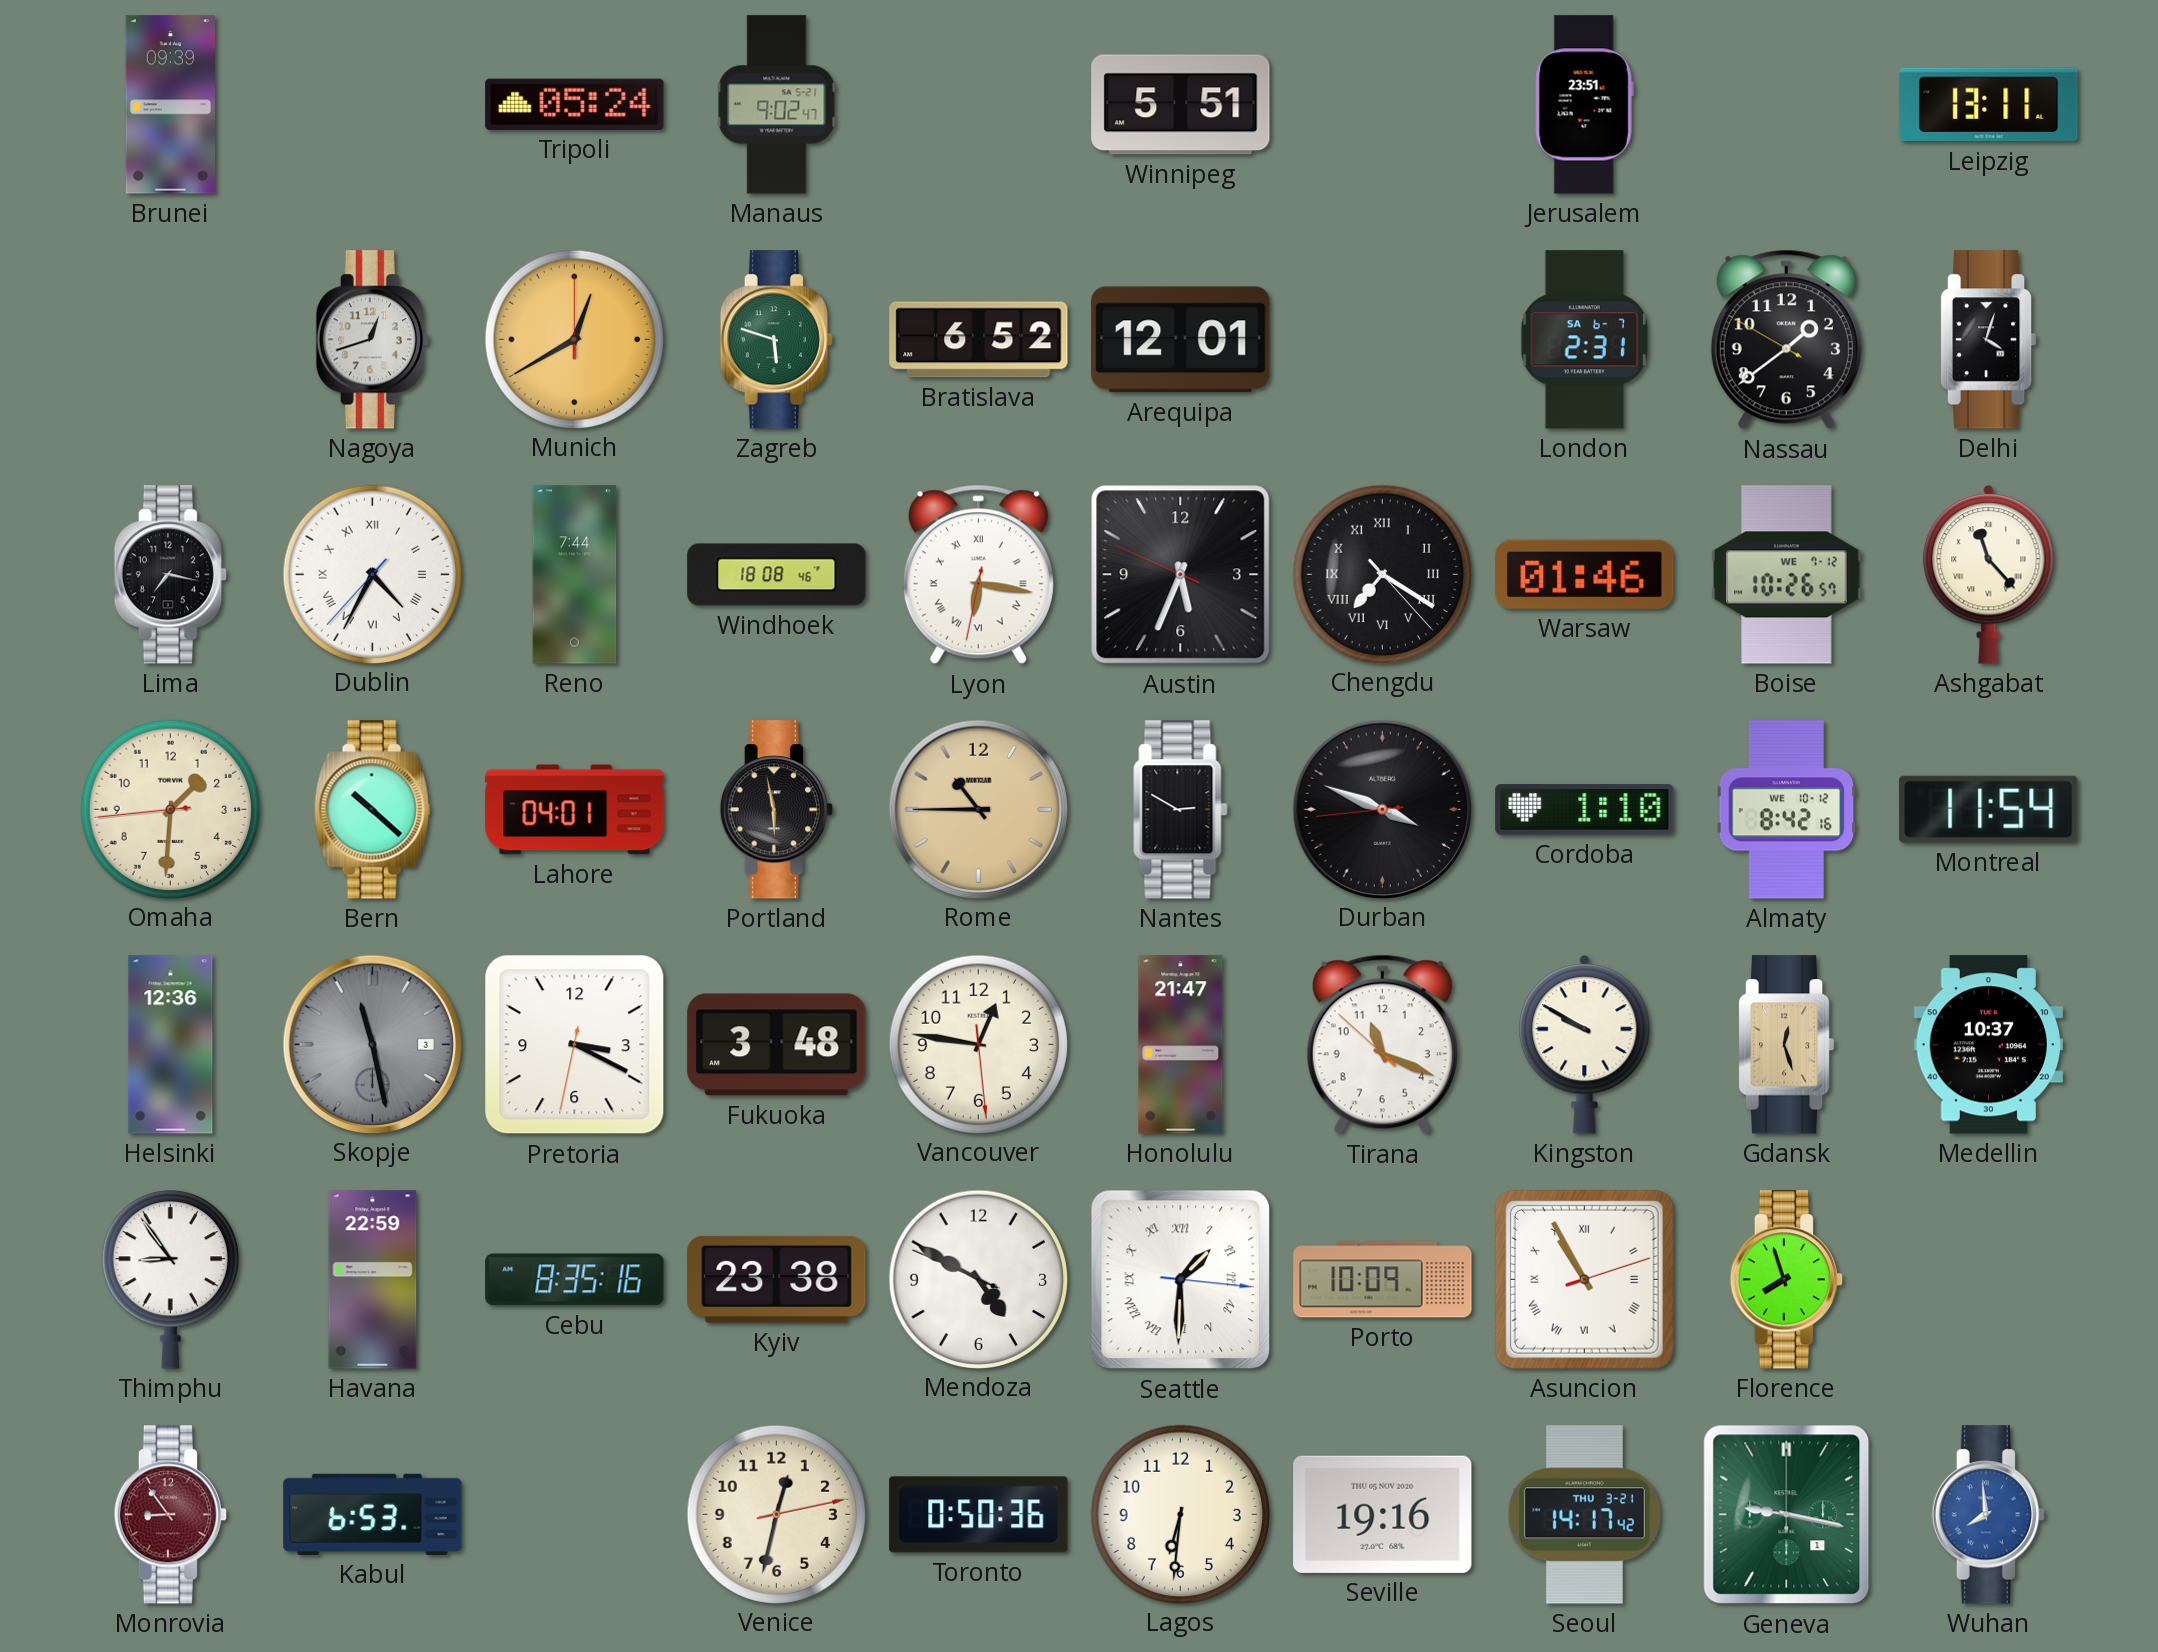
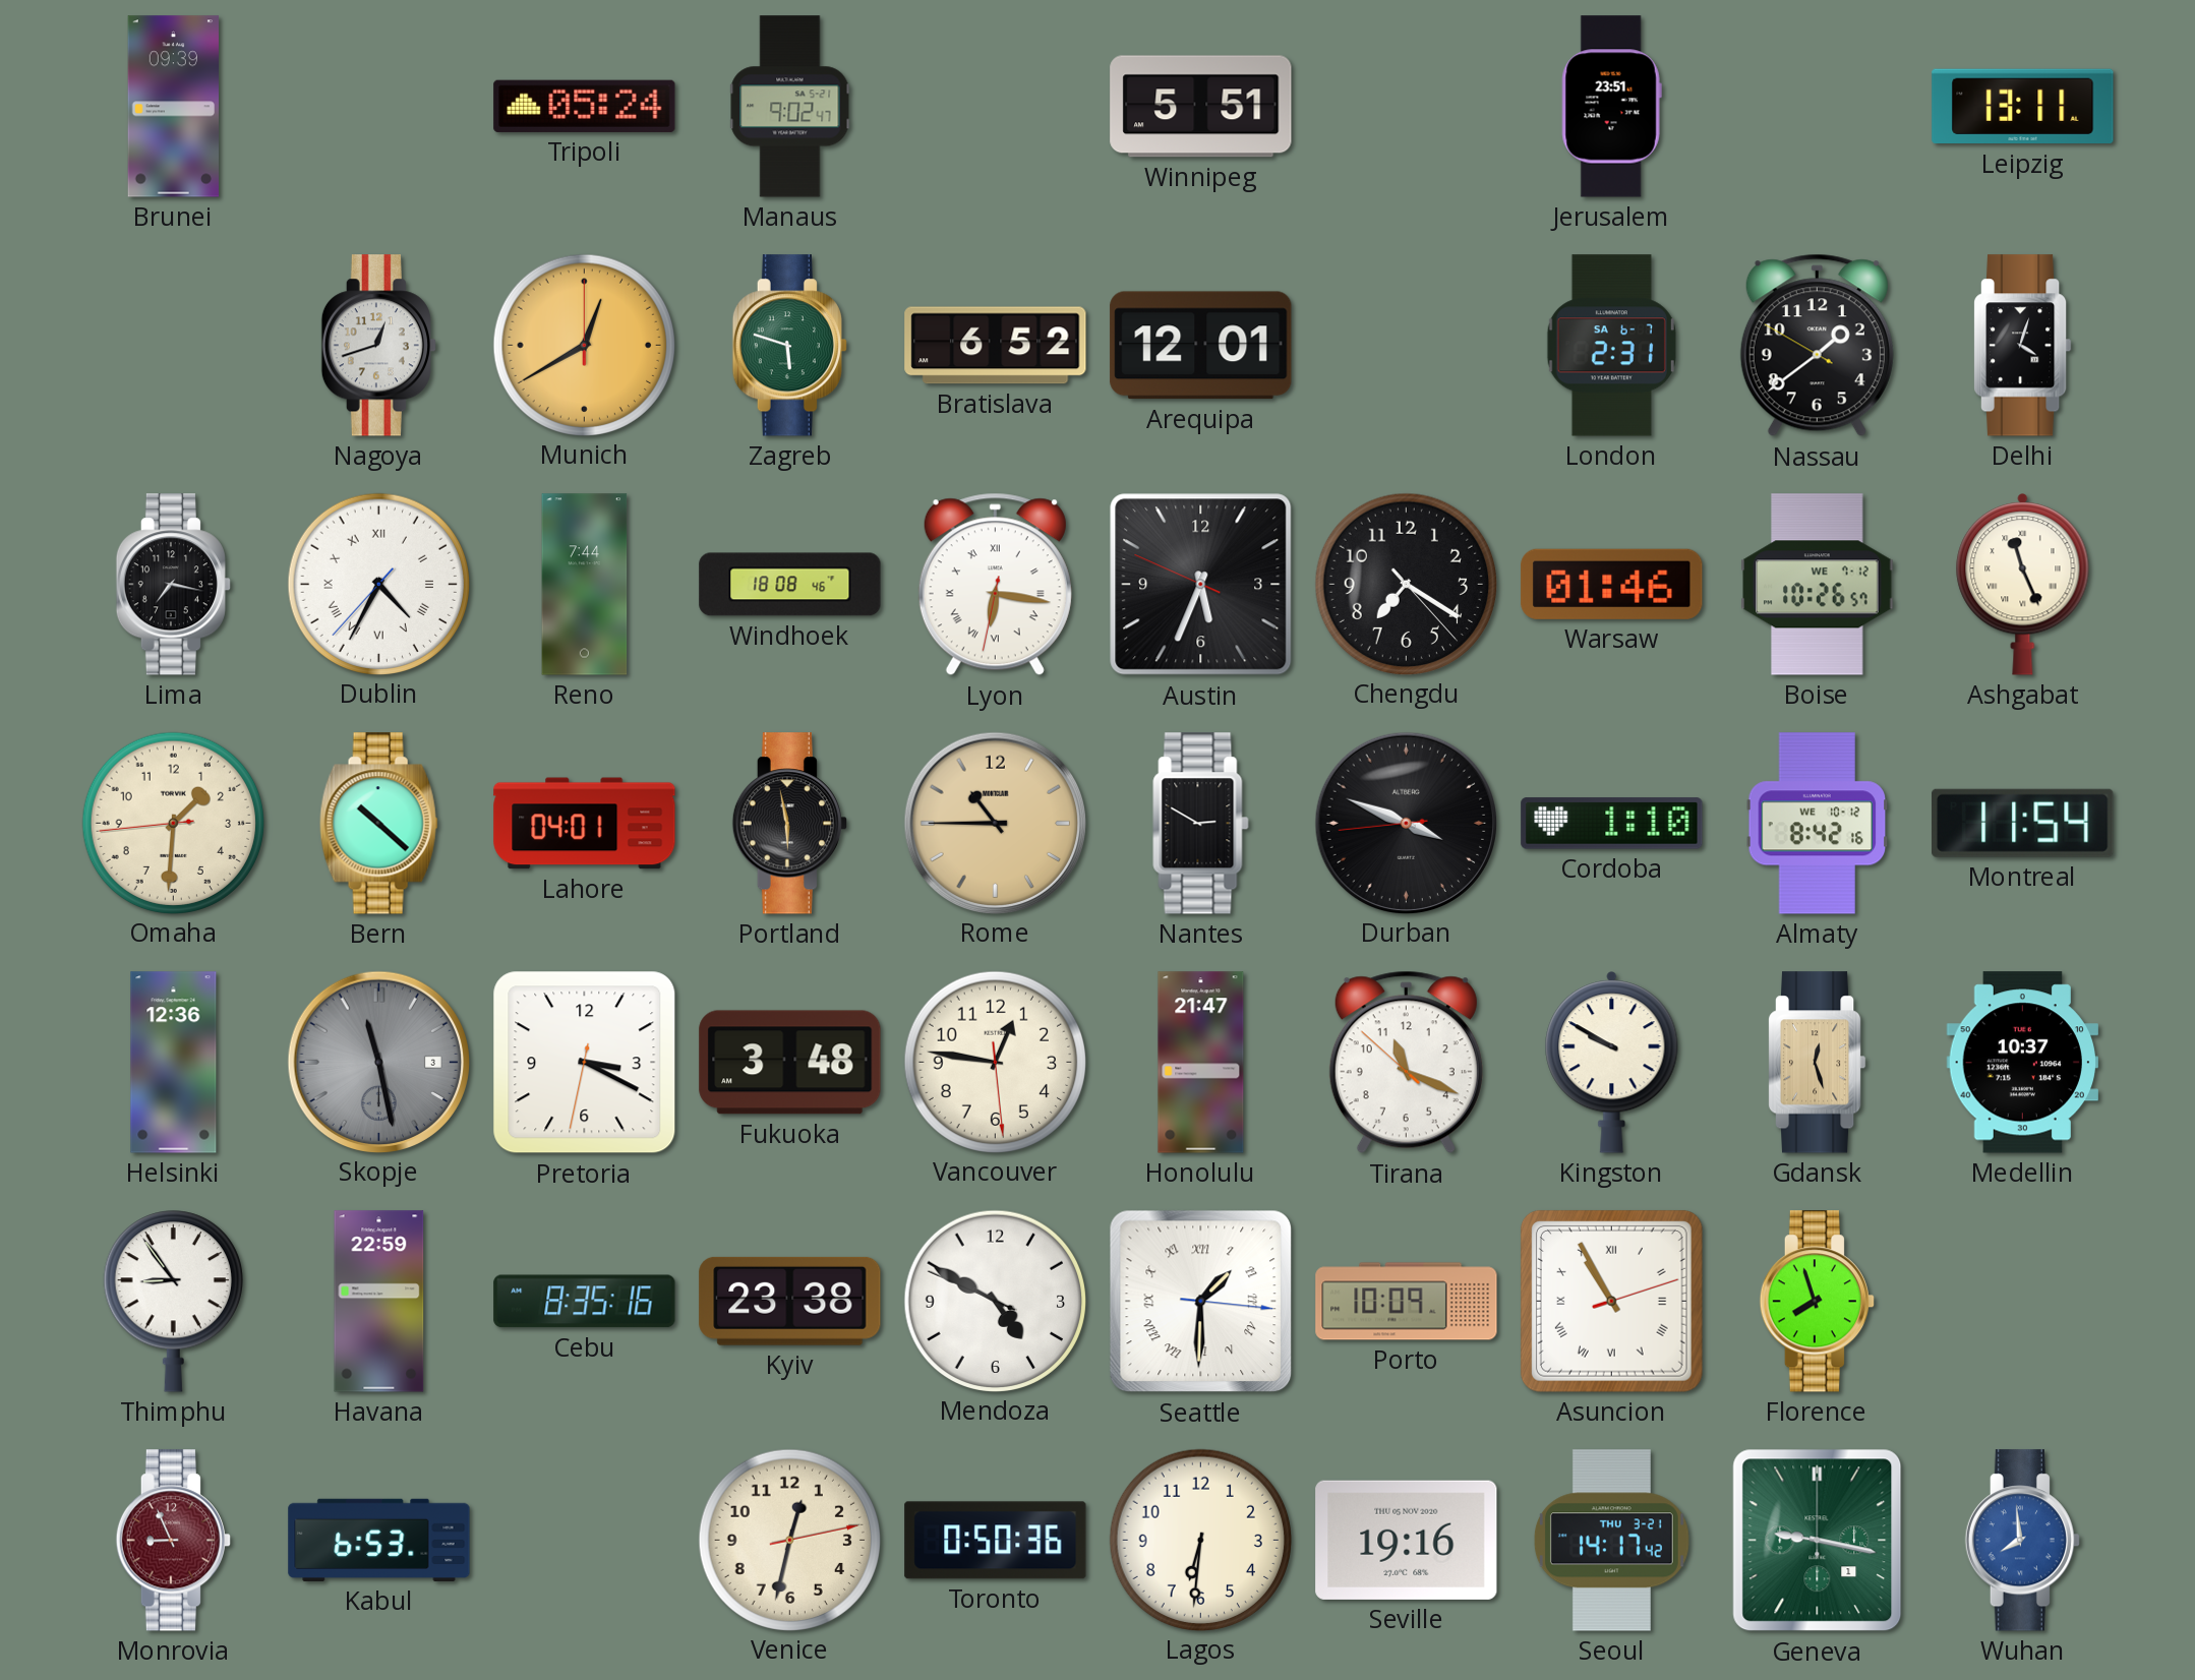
Chengdu numerals: Roman -> Arabic
Ashgabat: 11:23 -> 11:26
Monrovia: 8:54 -> 8:56
